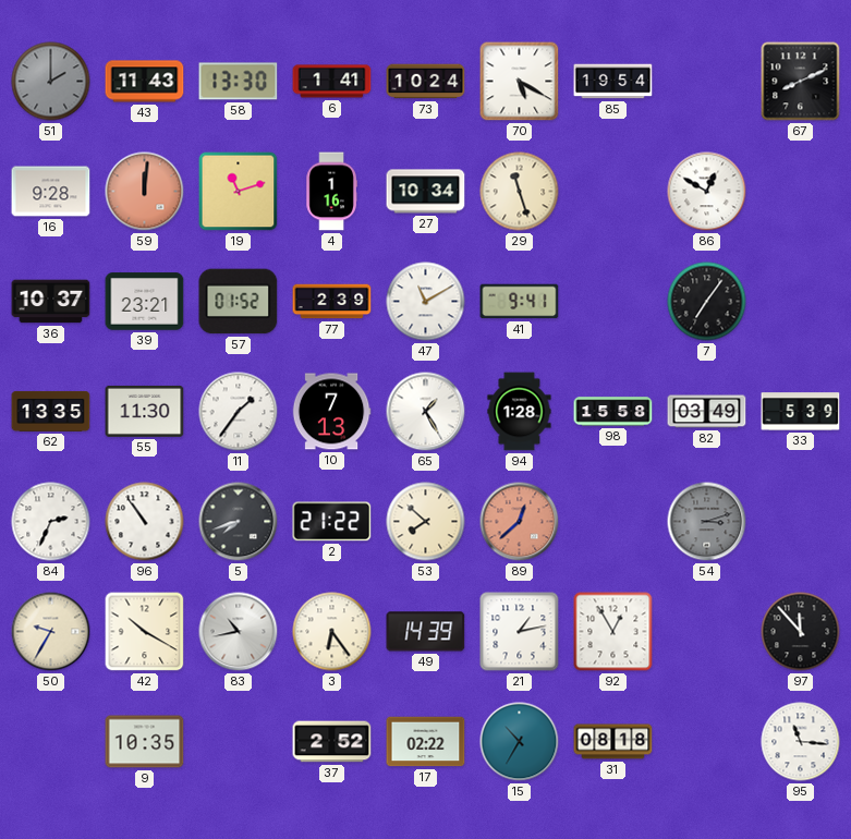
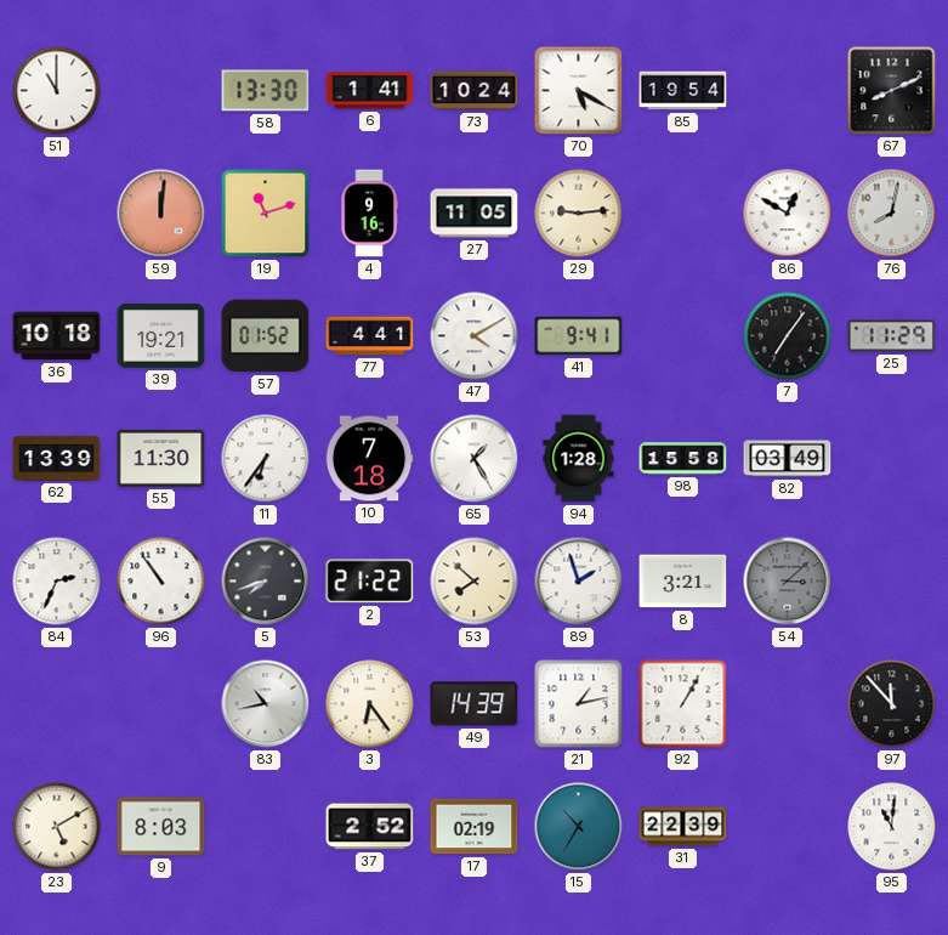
51: 2:00 -> 11:00
51 dial: grey -> white
43: 11:43 -> none
16: 9:28 -> none
4: 1:16 -> 9:16
27: 10:34 -> 11:05
29: 11:27 -> 9:14
76: none -> 8:02
36: 10:37 -> 10:18
39: 23:21 -> 19:21
77: 2:39 -> 4:41
47: 11:10 -> 4:10
25: none -> 11:29
62: 13:35 -> 13:39
11: 1:36 -> 6:36
10: 7:13 -> 7:18
33: 5:39 -> none
89: 12:38 -> 1:57
89 dial: salmon -> white
8: none -> 3:21
54: 3:12 -> 3:08
50: 9:35 -> none
42: 10:20 -> none
92: 12:55 -> 1:05
23: none -> 5:10
9: 10:35 -> 8:03
17: 02:22 -> 02:19
31: 08:18 -> 22:39
95: 11:16 -> 11:01
